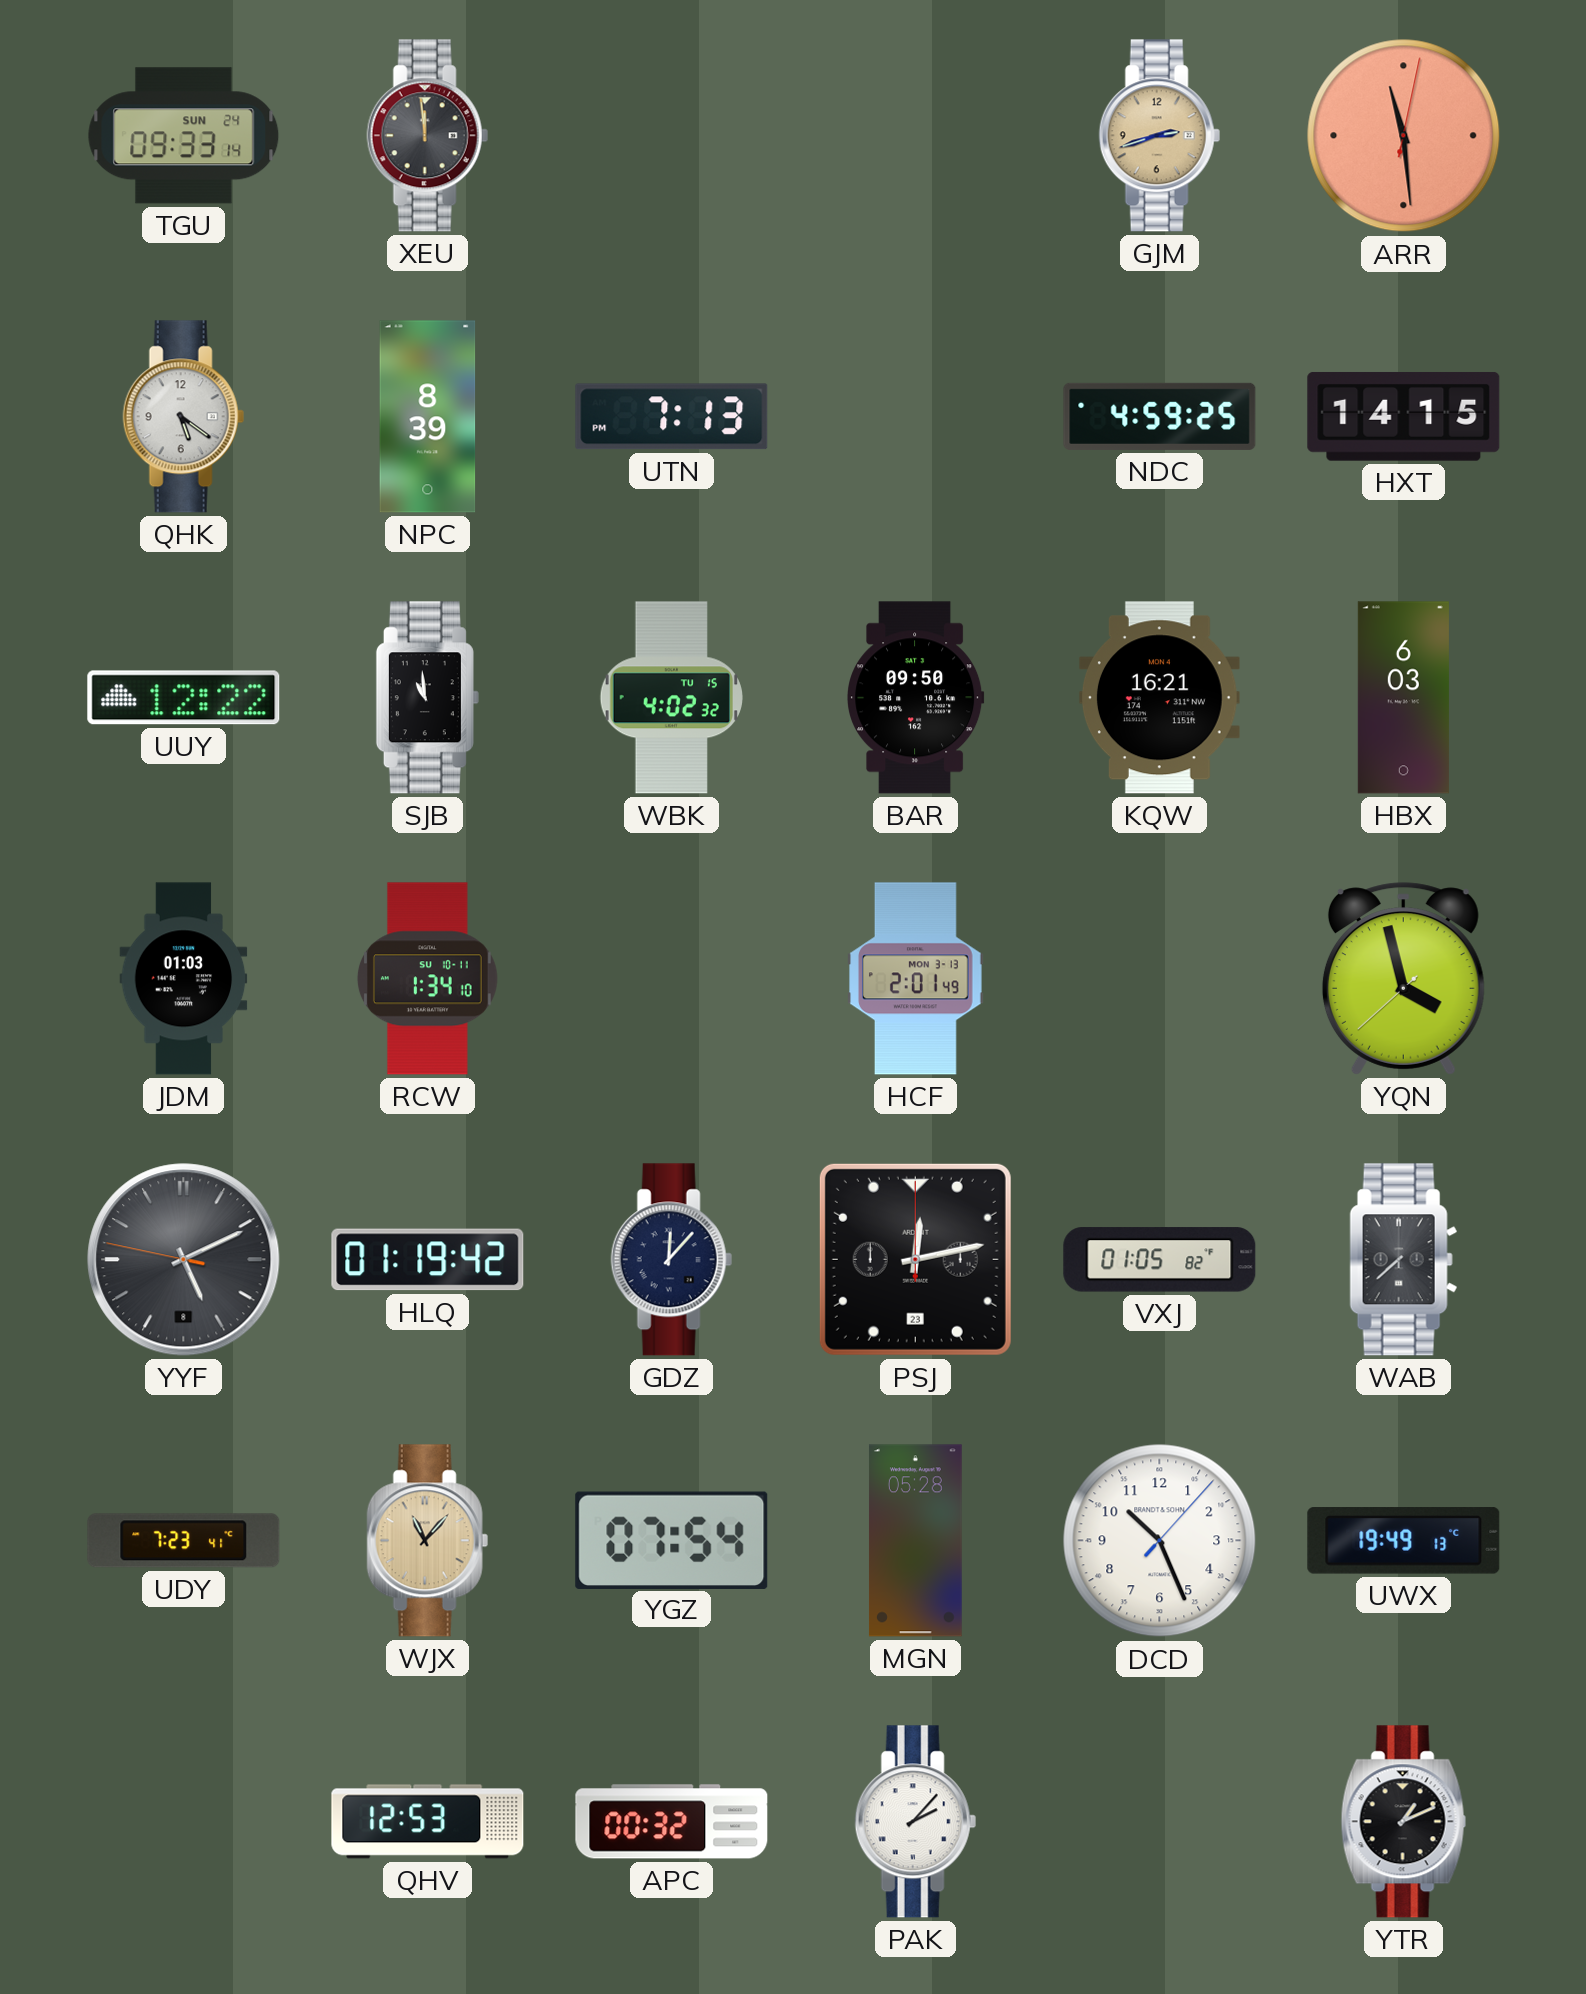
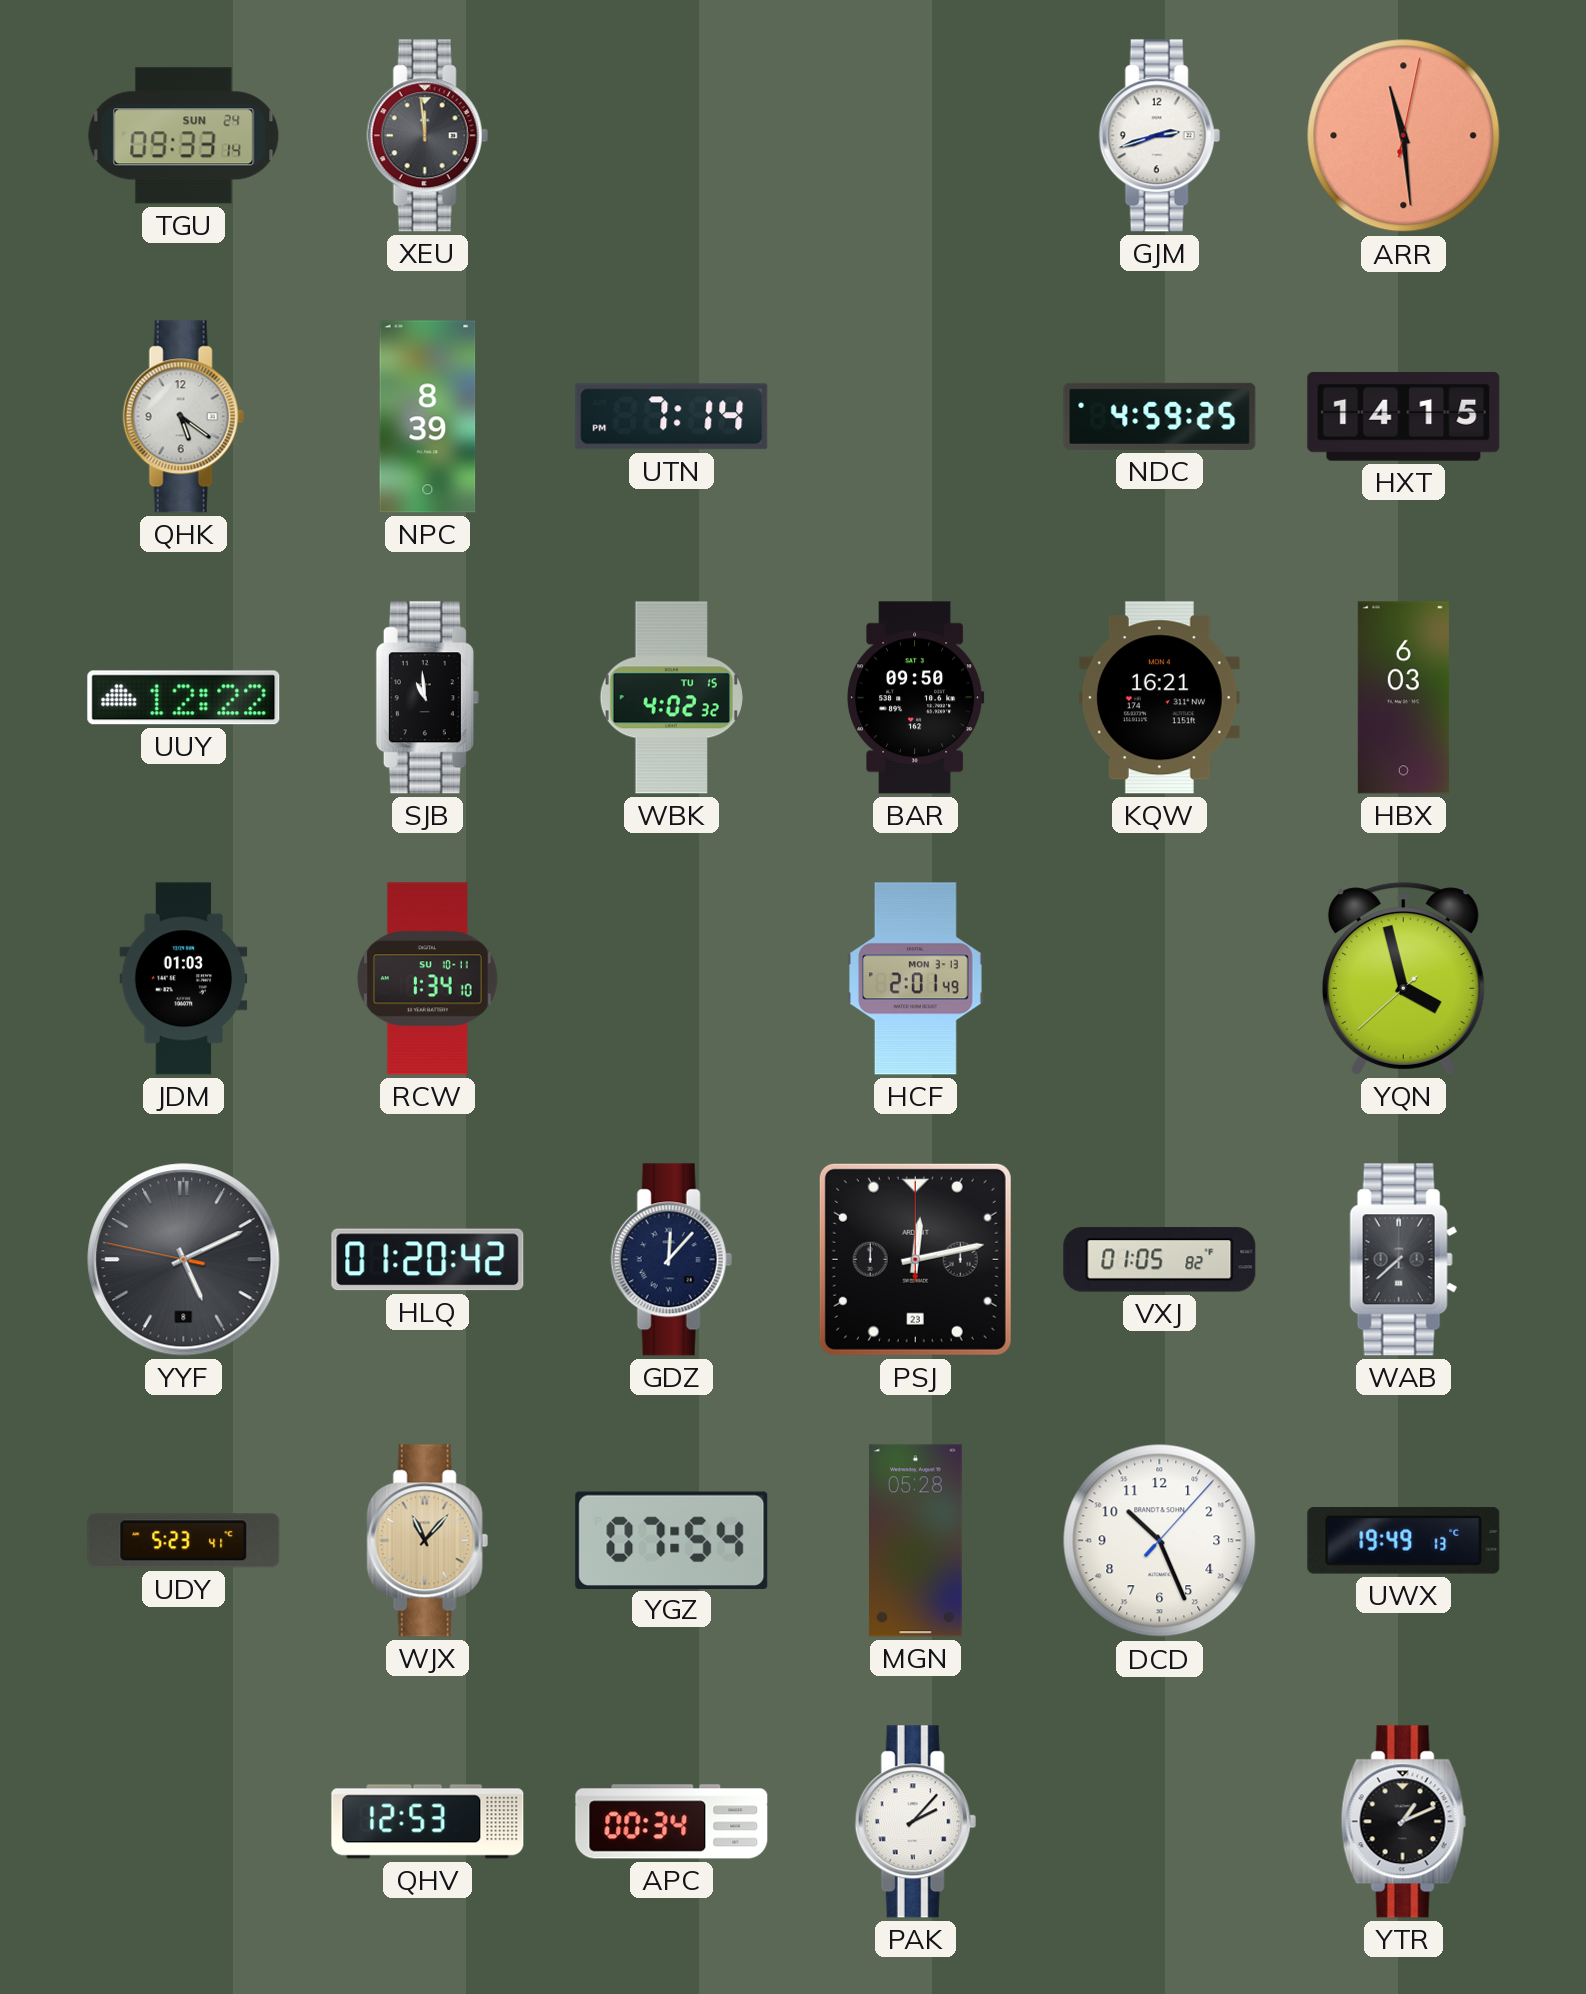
GJM dial: champagne -> white
UTN: 7:13 -> 7:14
HLQ: 01:19 -> 01:20
UDY: 7:23 -> 5:23
APC: 00:32 -> 00:34
